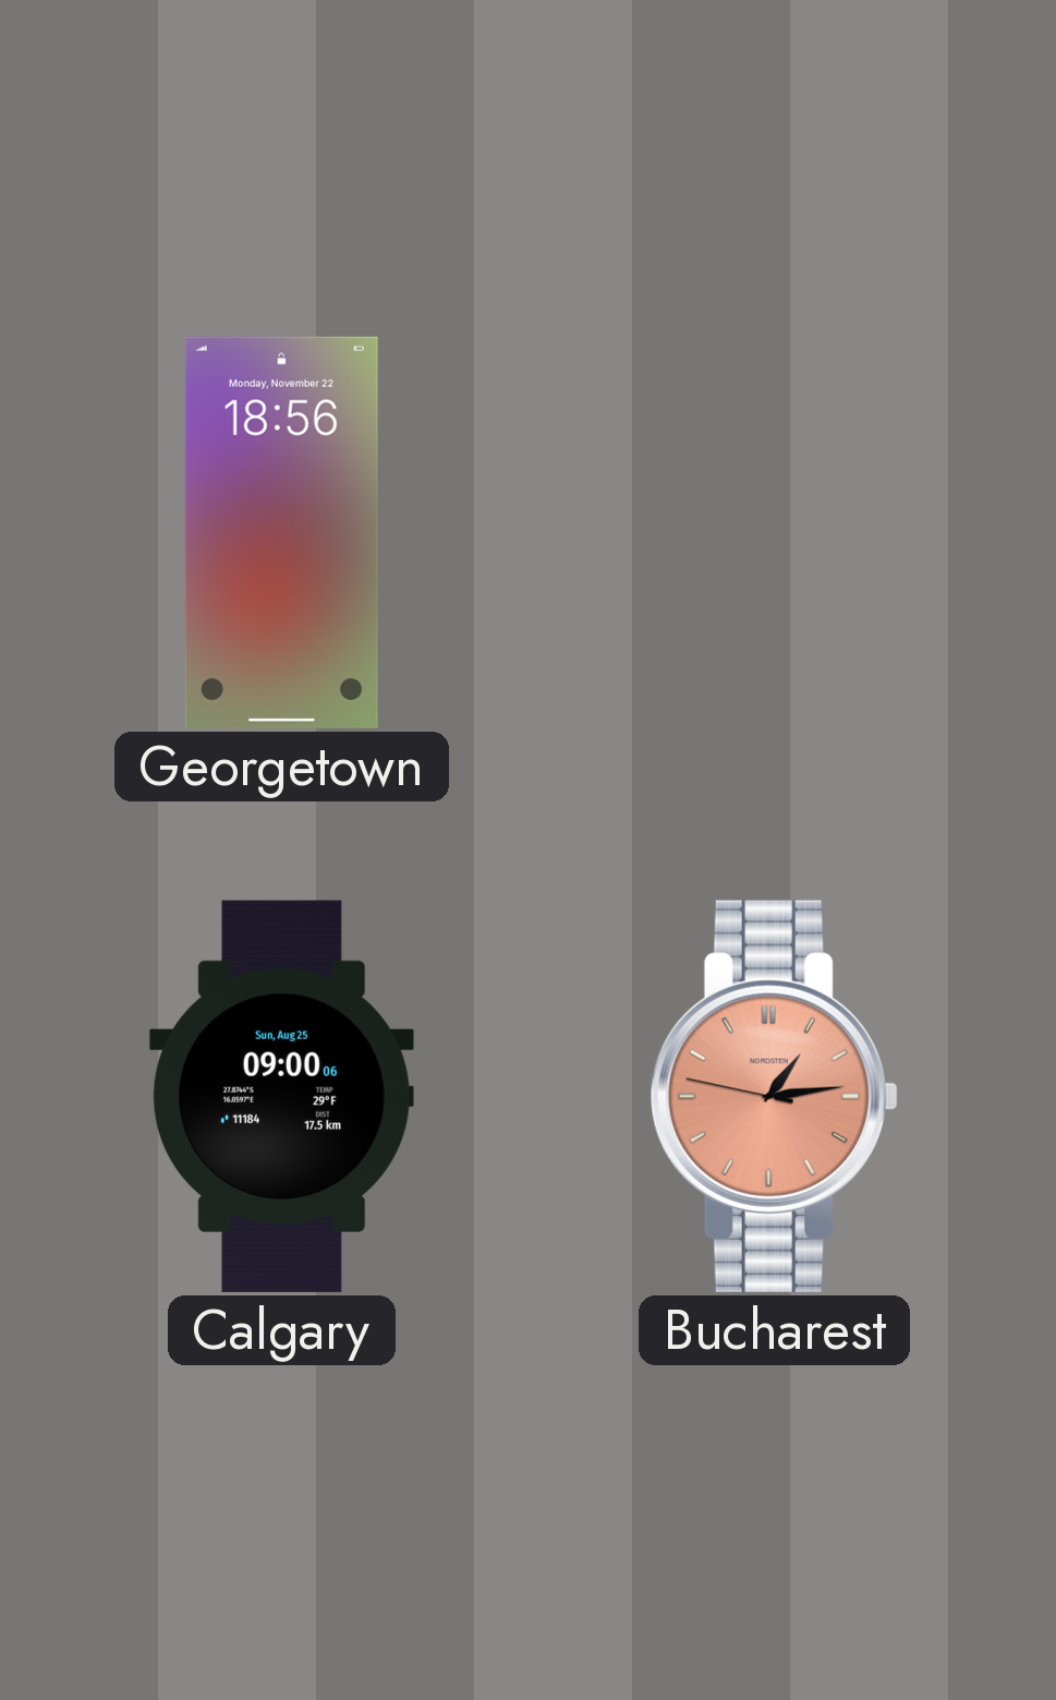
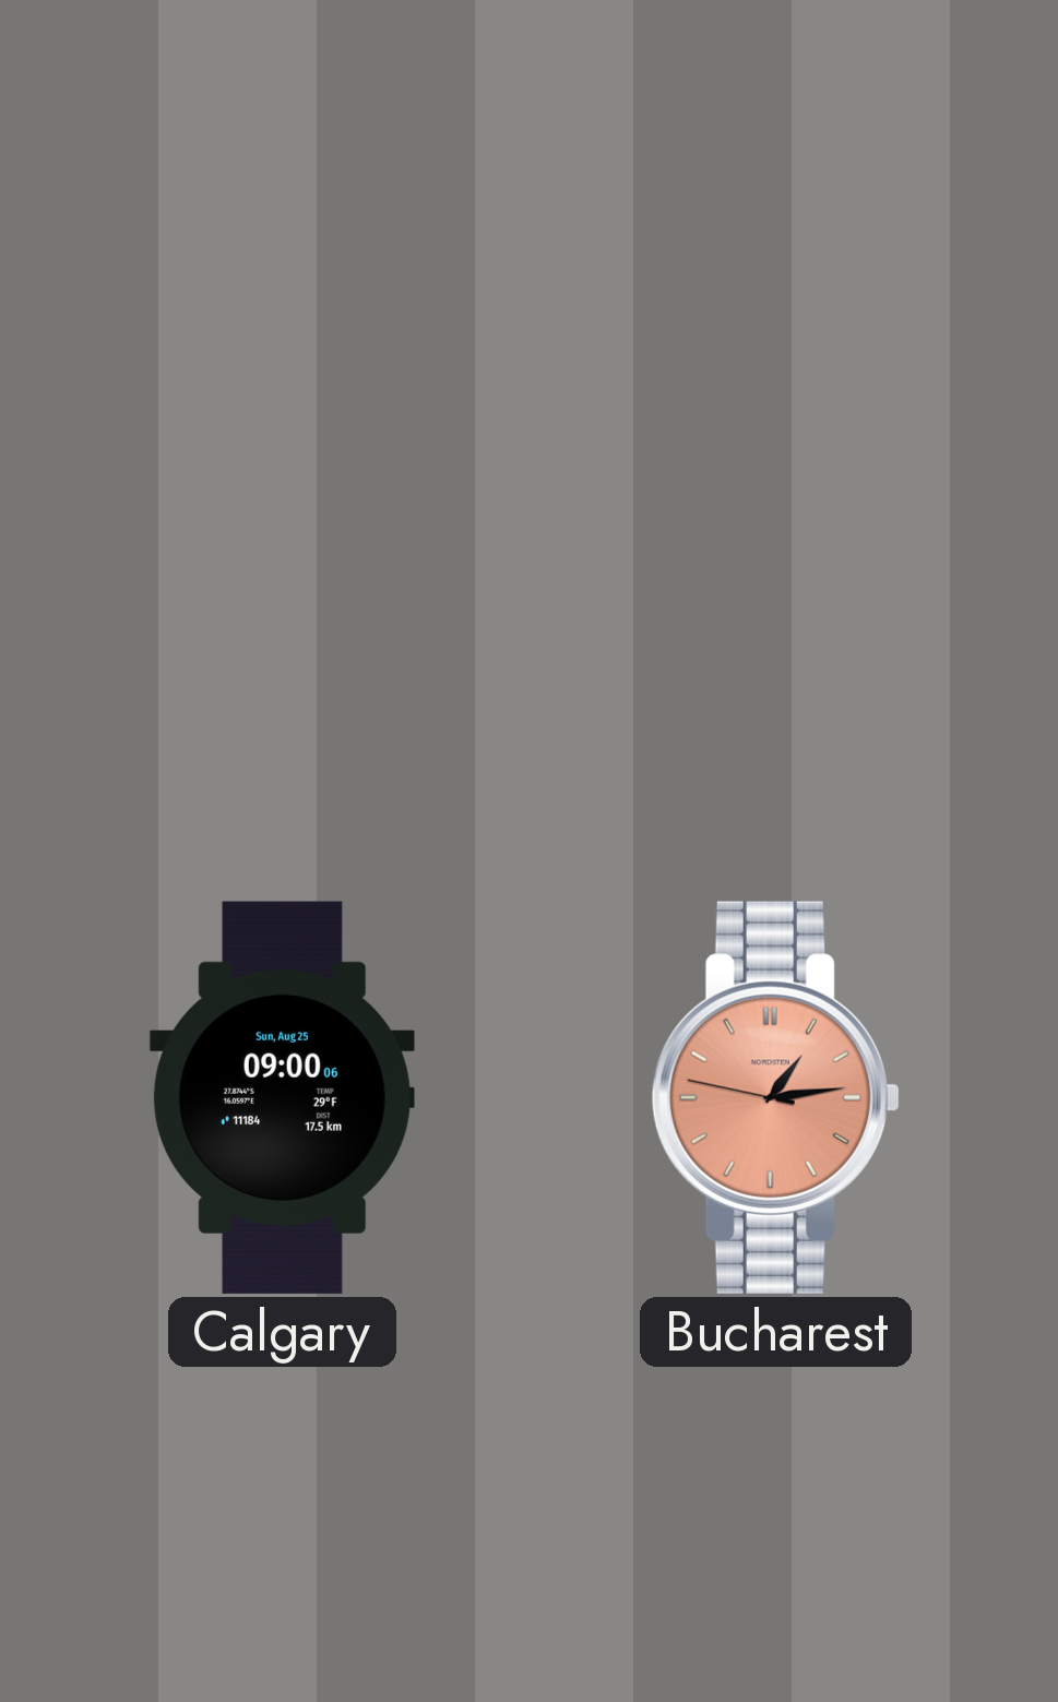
Georgetown: 18:56 -> none
